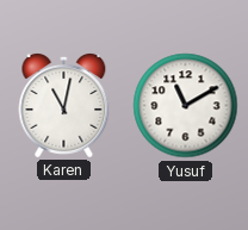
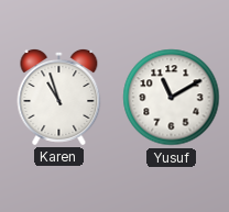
Karen: 11:02 -> 10:57
